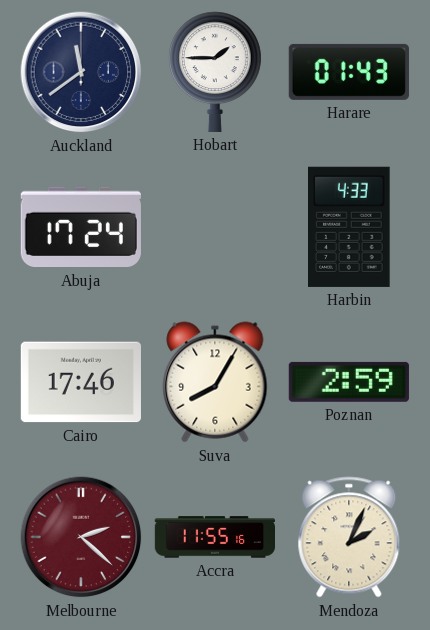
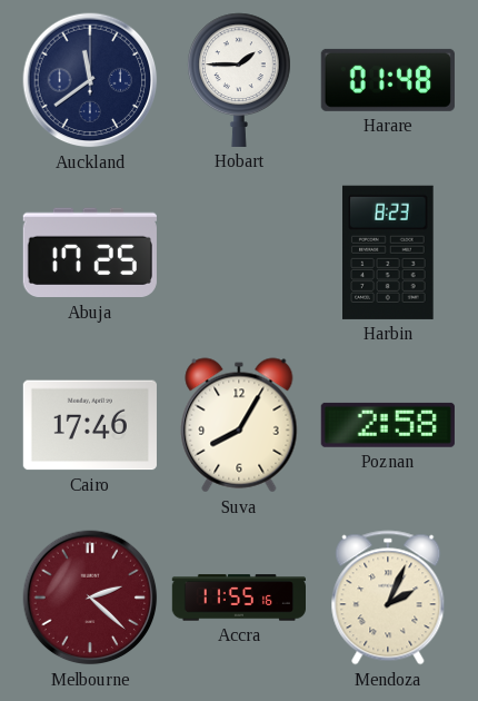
Harare: 01:43 -> 01:48
Abuja: 17:24 -> 17:25
Harbin: 4:33 -> 8:23
Poznan: 2:59 -> 2:58
